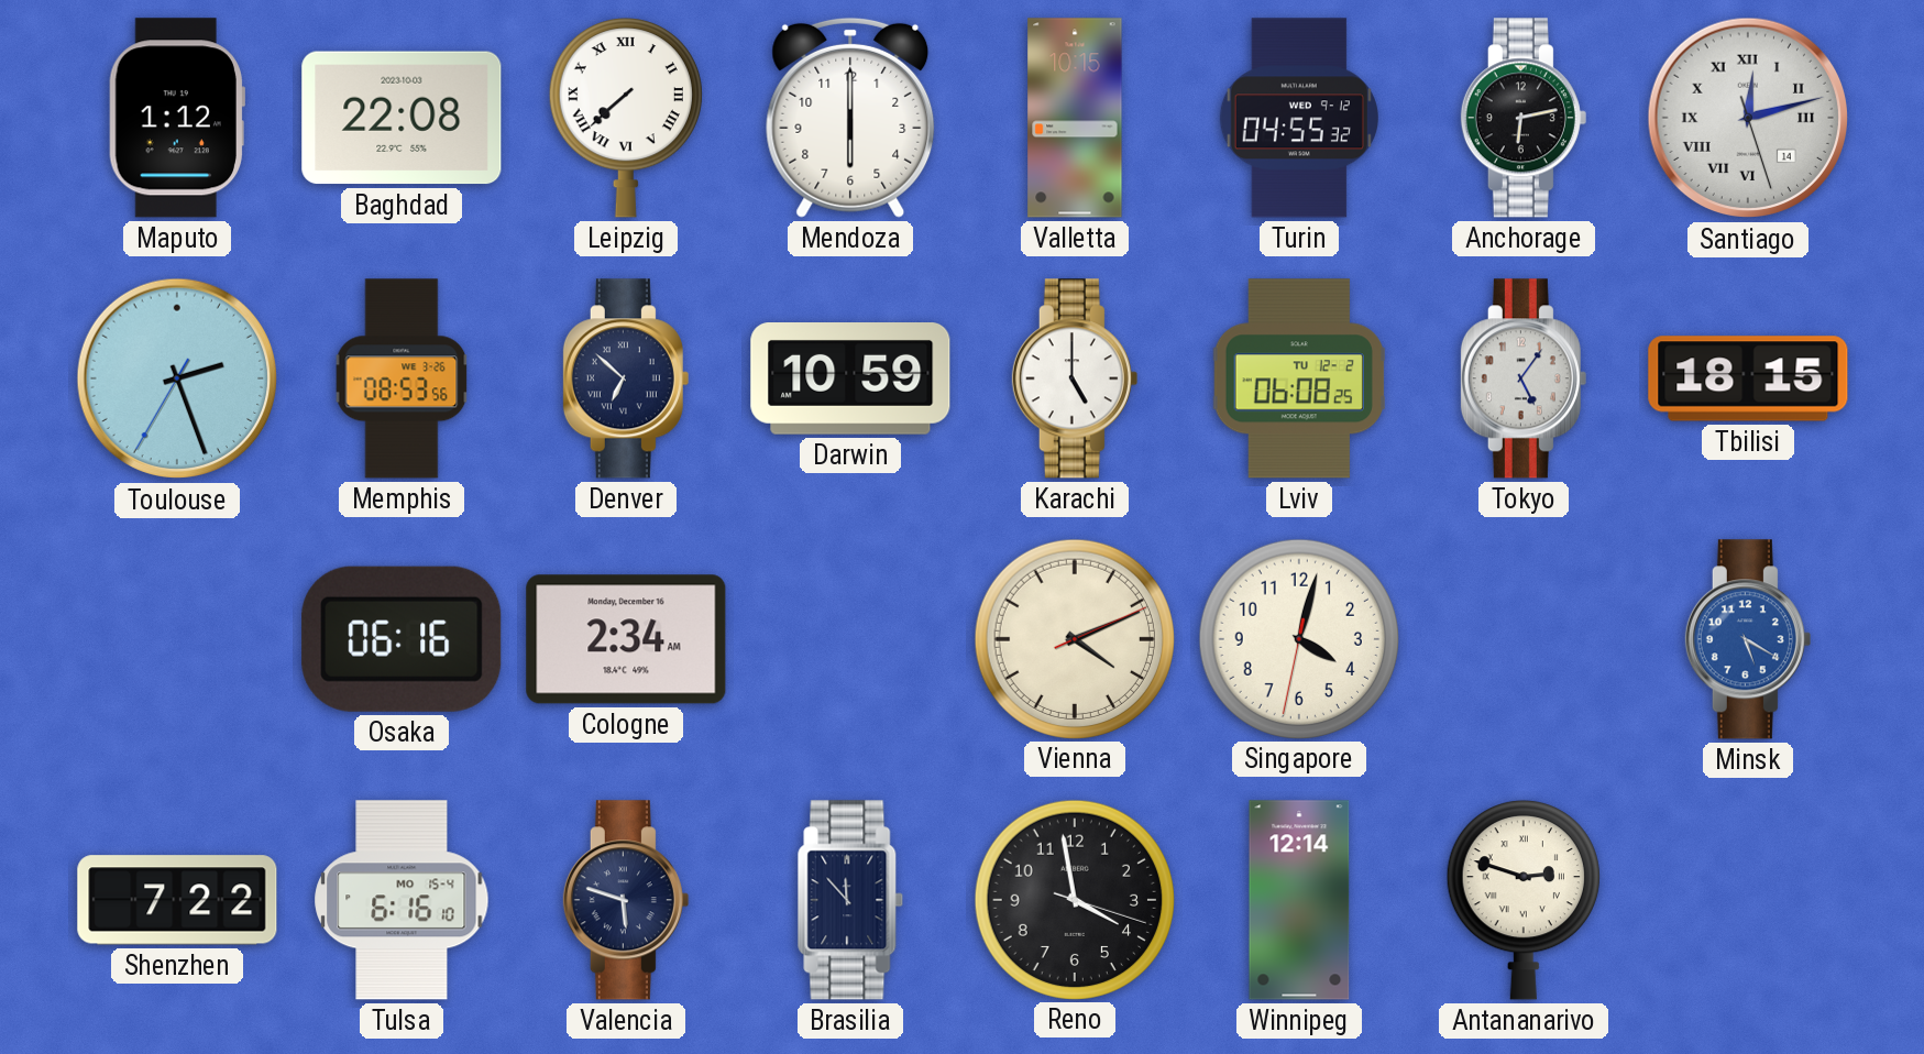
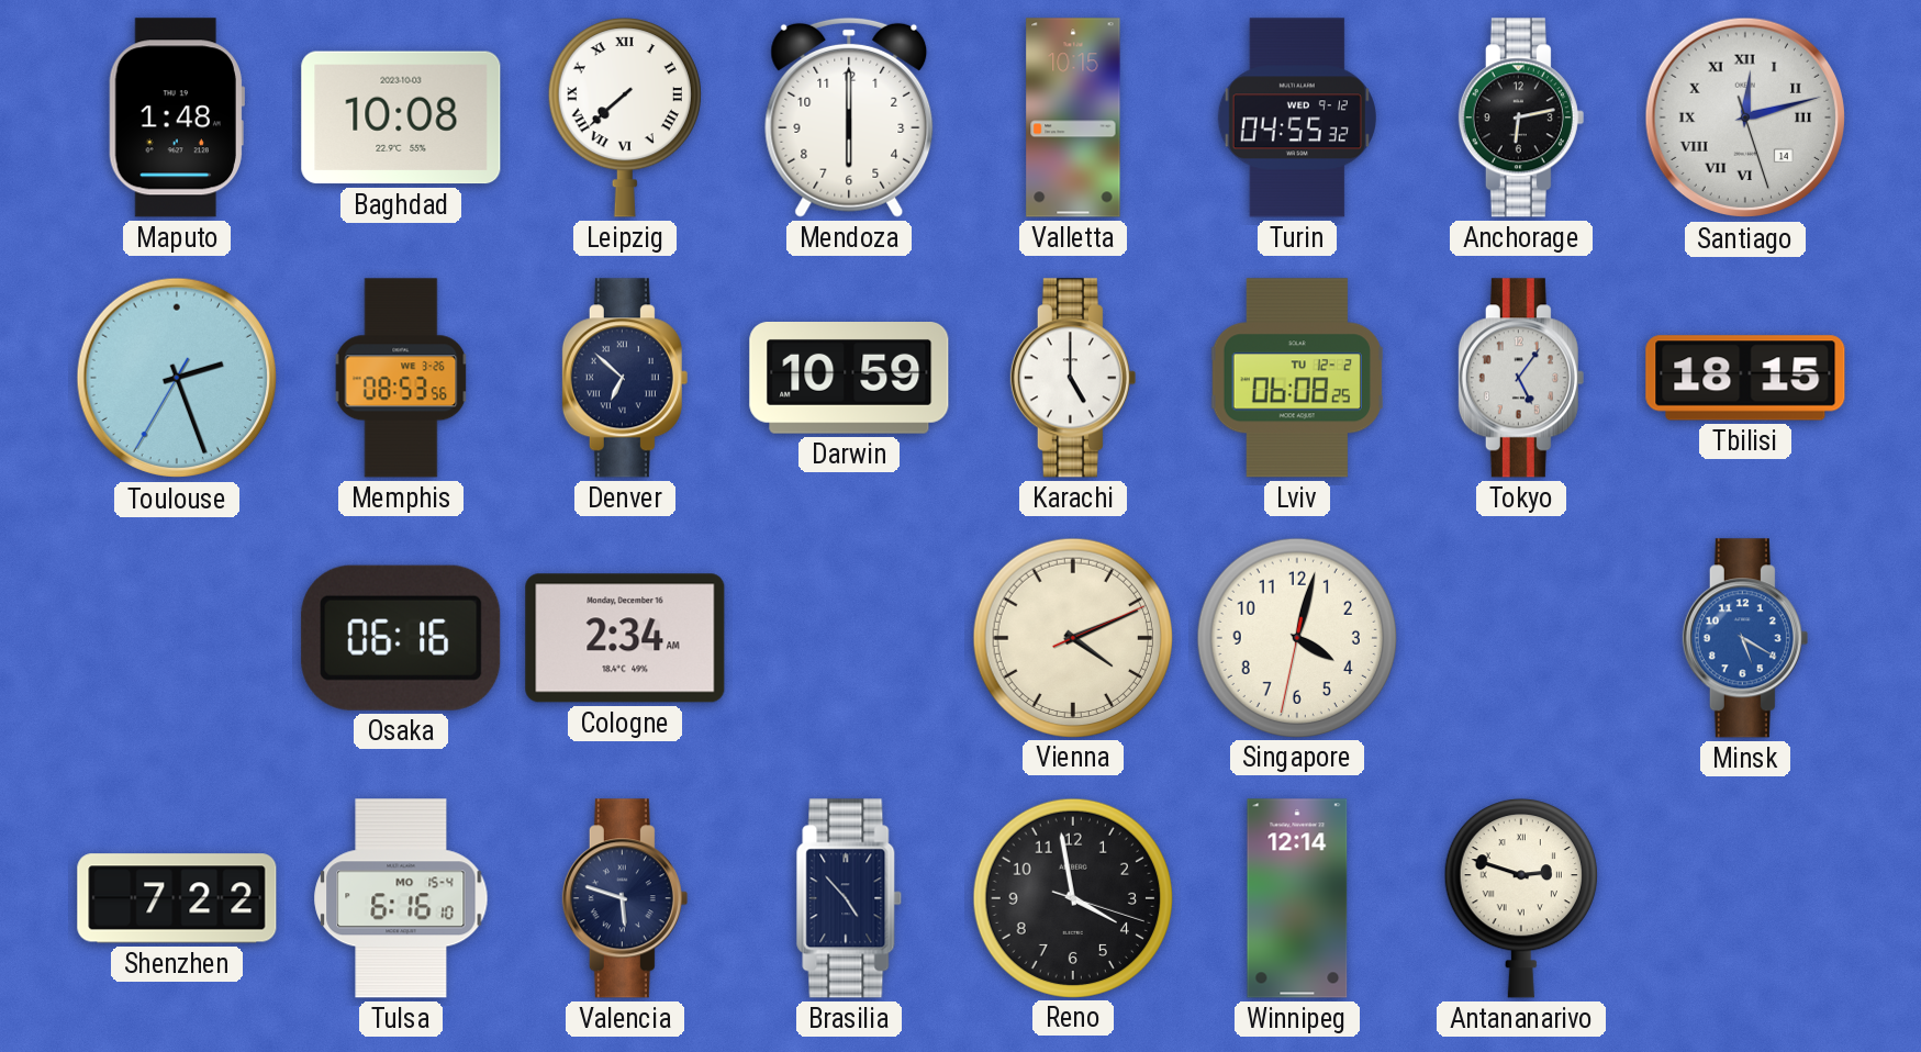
Maputo: 1:12 -> 1:48
Baghdad: 22:08 -> 10:08
Brasilia: 11:53 -> 4:53
